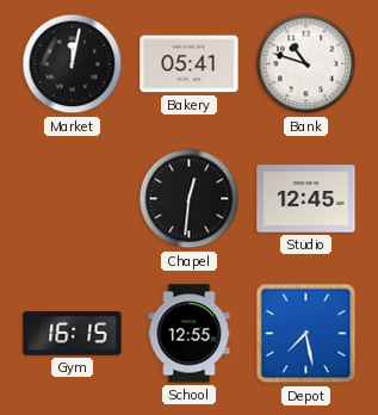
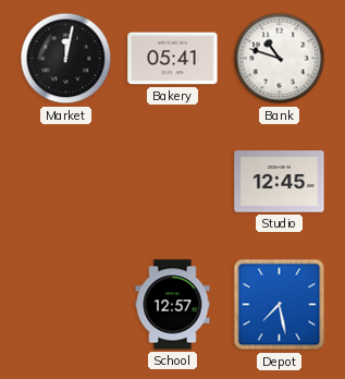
Chapel: 12:31 -> none
Gym: 16:15 -> none
School: 12:55 -> 12:57
